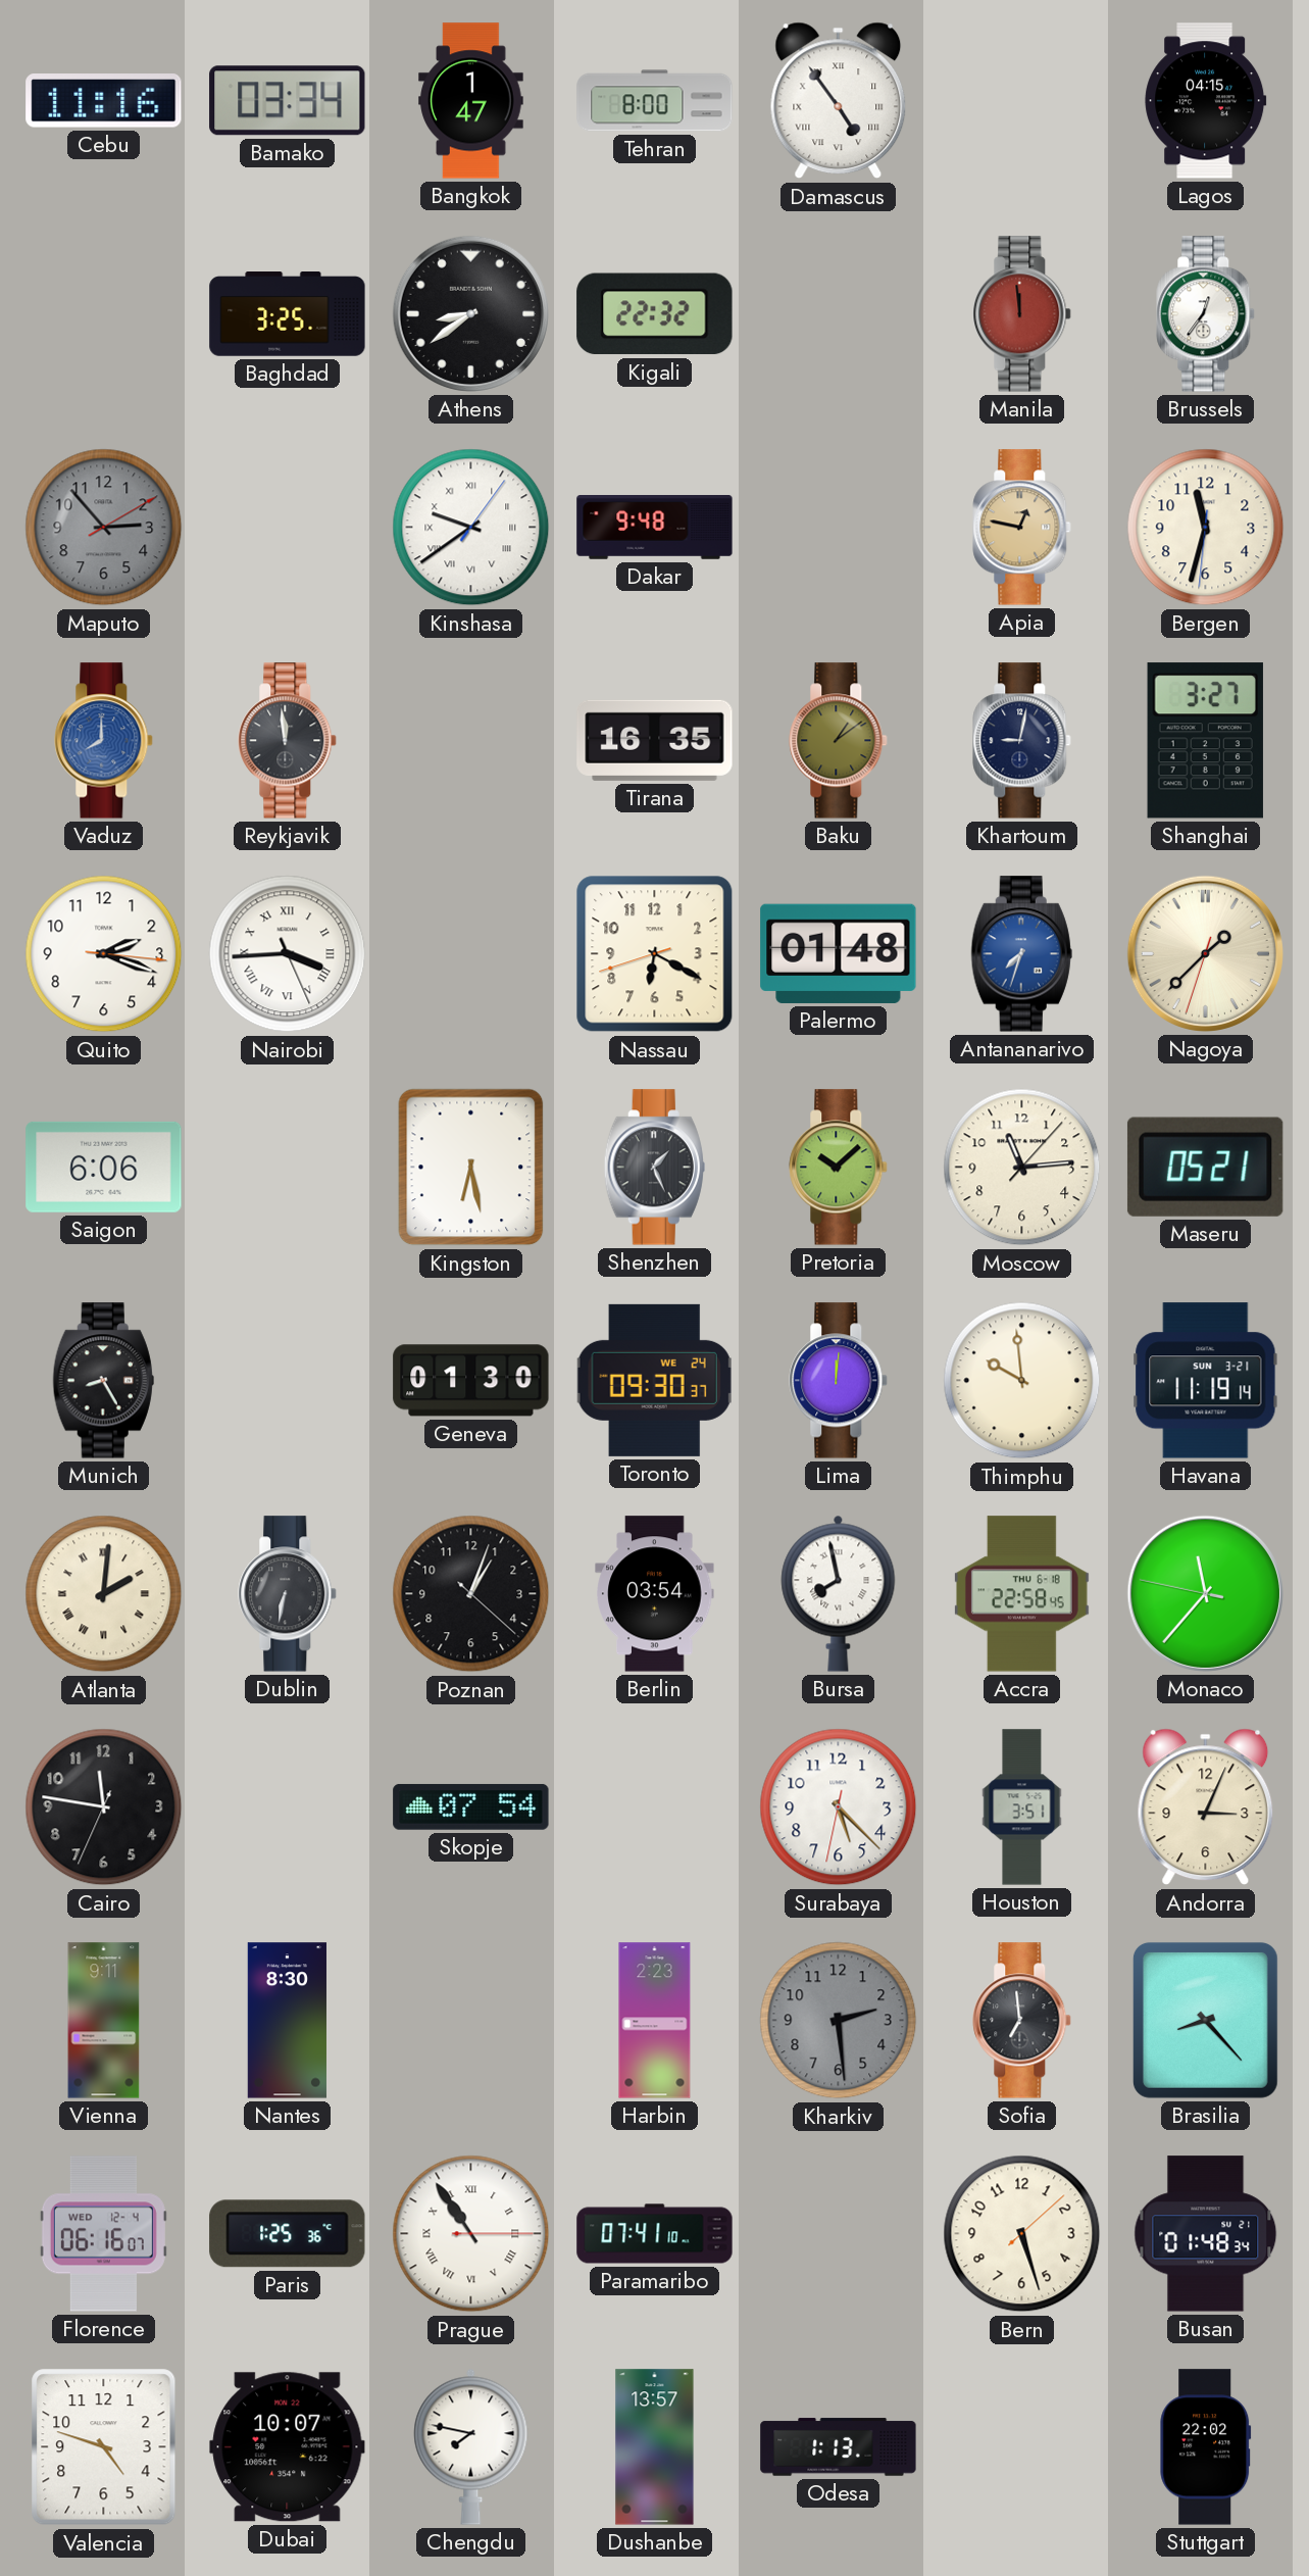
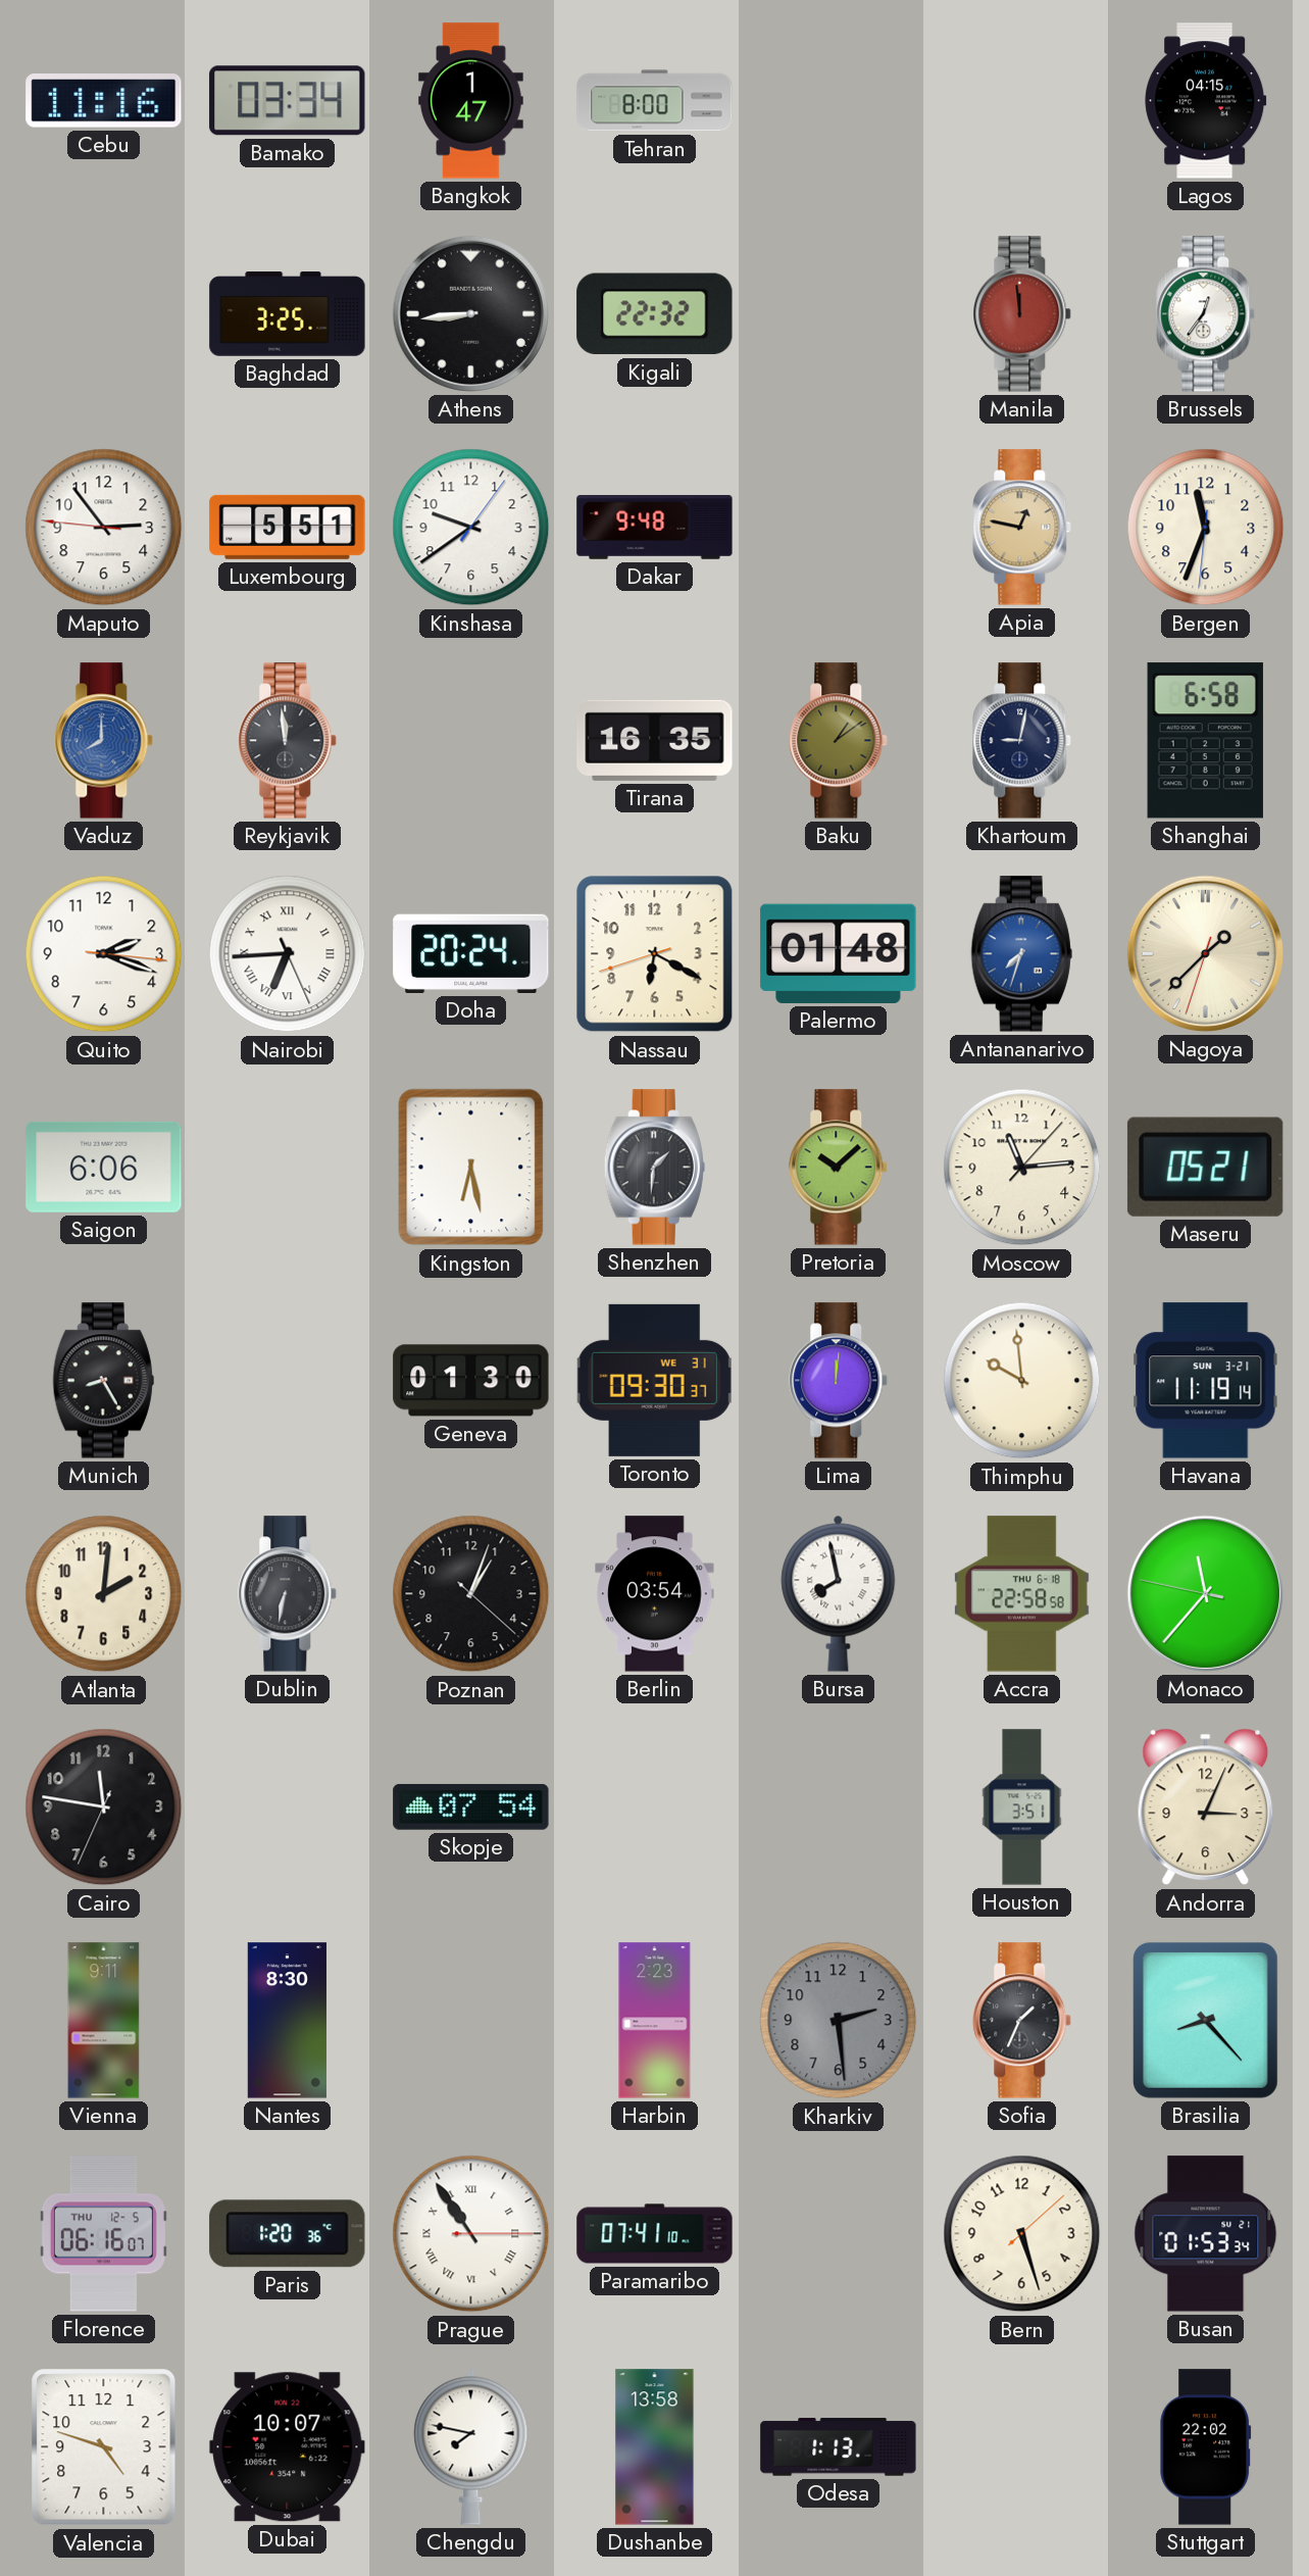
Damascus: 4:54 -> none
Athens: 8:39 -> 8:44
Maputo: 2:53:10 -> 2:53:46
Maputo dial: grey -> white
Luxembourg: none -> 5:51
Kinshasa numerals: Roman -> Arabic
Bergen: 11:32 -> 11:33
Shanghai: 3:27 -> 6:58
Nairobi: 3:44 -> 6:44
Doha: none -> 20:24
Shenzhen: 1:26 -> 1:31
Toronto date: WE 24 -> WE 31
Atlanta numerals: Roman -> Arabic
Accra: 22:58:45 -> 22:58:58
Surabaya: 5:22 -> none
Sofia: 6:59 -> 1:34
Florence date: WED 12-4 -> THU 12-5
Paris: 1:25 -> 1:20
Busan: 01:48 -> 01:53
Dushanbe: 13:57 -> 13:58
